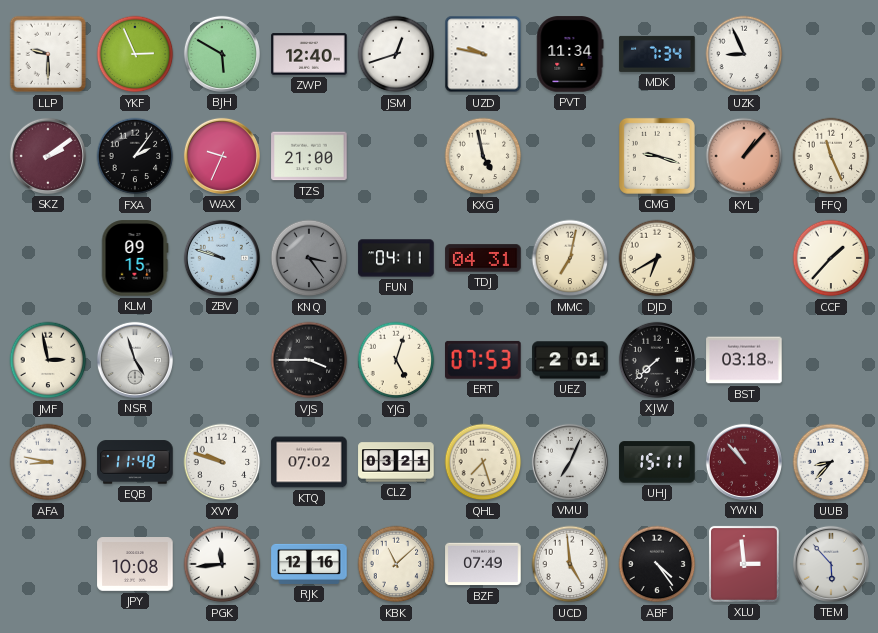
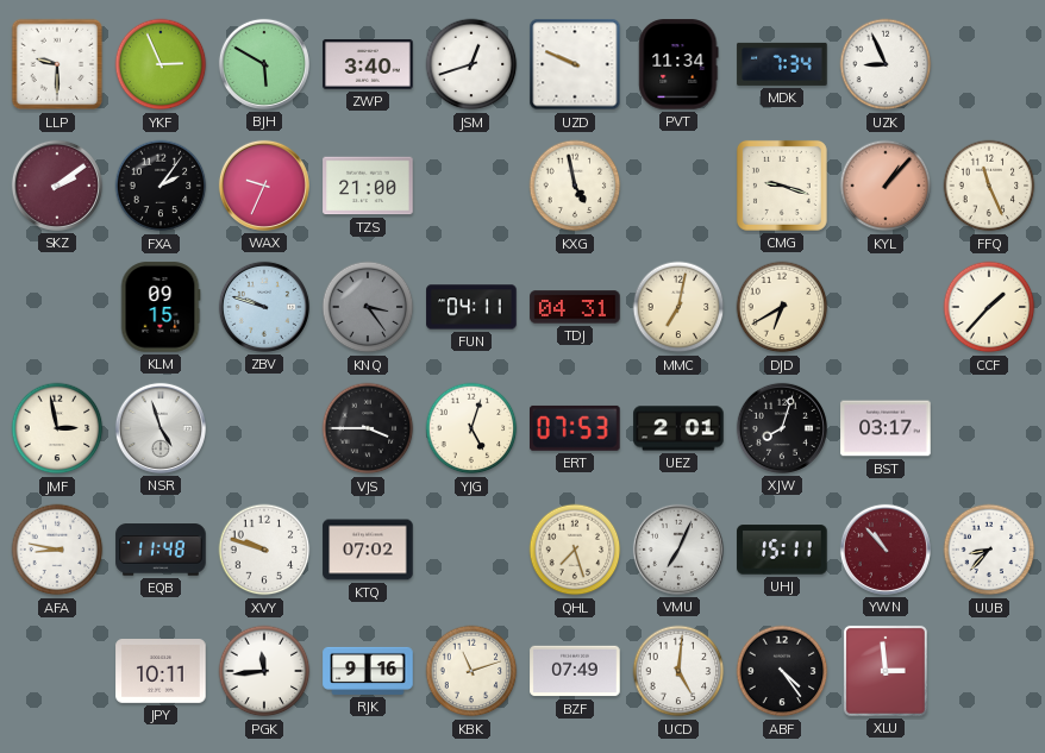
ZWP: 12:40 -> 3:40
UZD: 9:47 -> 9:49
XJW: 7:38 -> 8:03
BST: 03:18 -> 03:17
CLZ: 03:21 -> none
JPY: 10:08 -> 10:11
RJK: 12:16 -> 9:16
KBK: 11:08 -> 11:12
UCD: 4:59 -> 5:01
TEM: 5:53 -> none
